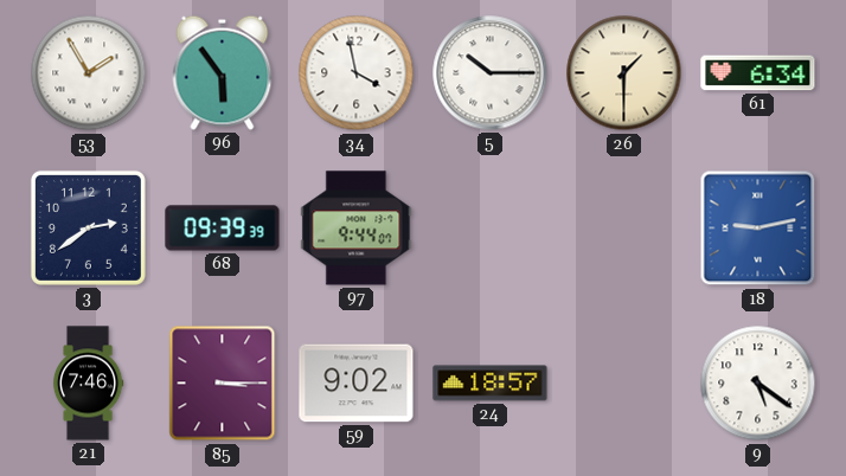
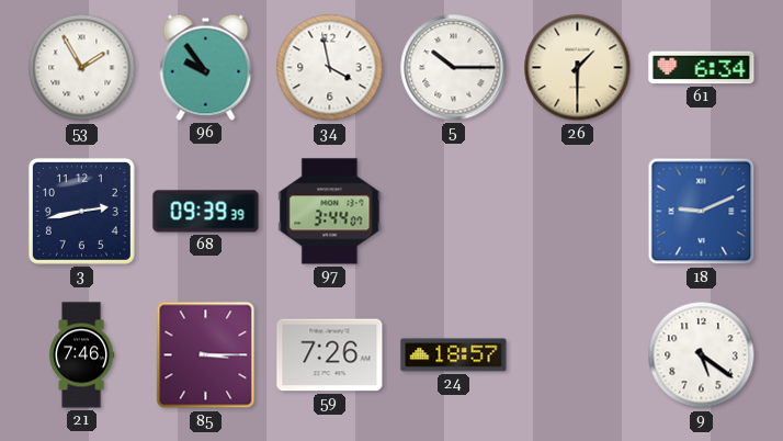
96: 5:54 -> 9:54
3: 2:39 -> 2:43
97: 9:44 -> 3:44
18: 9:13 -> 9:11
59: 9:02 -> 7:26
